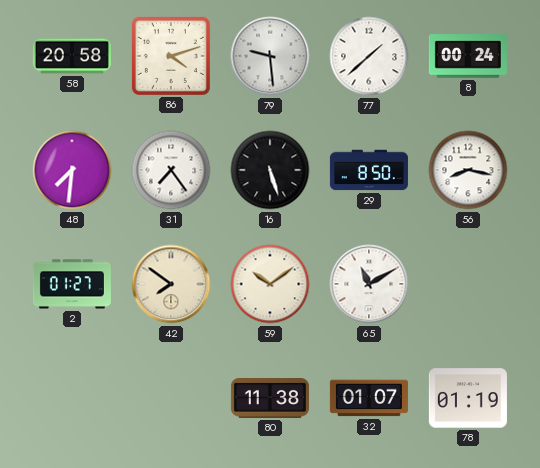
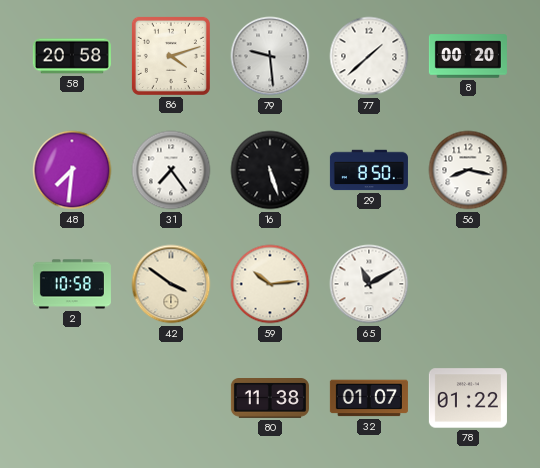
8: 00:24 -> 00:20
2: 01:27 -> 10:58
42: 7:51 -> 3:51
59: 10:09 -> 10:14
78: 01:19 -> 01:22
